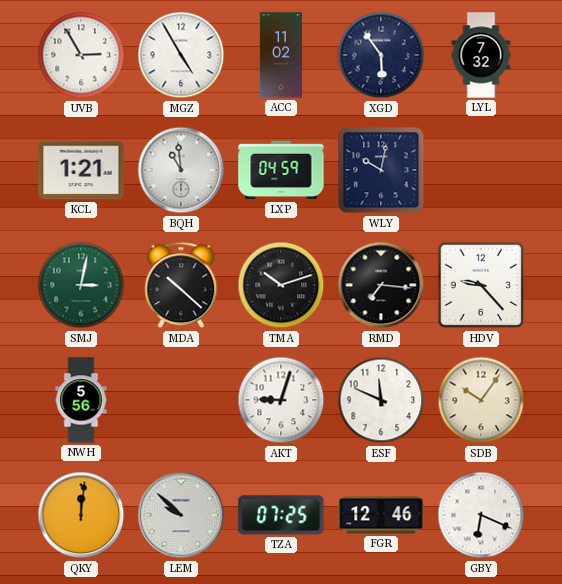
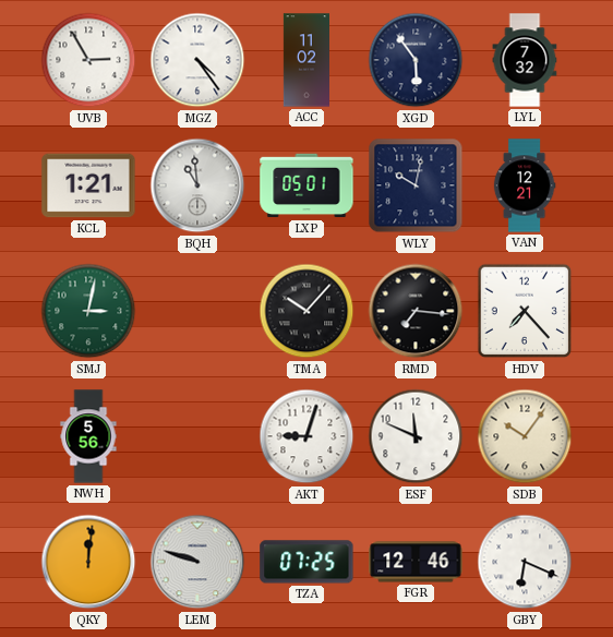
MGZ: 4:55 -> 4:24
LXP: 04:59 -> 05:01
VAN: none -> 12:21
MDA: 10:22 -> none
TMA: 10:12 -> 10:07
HDV: 9:23 -> 7:23
LEM: 9:52 -> 9:48
